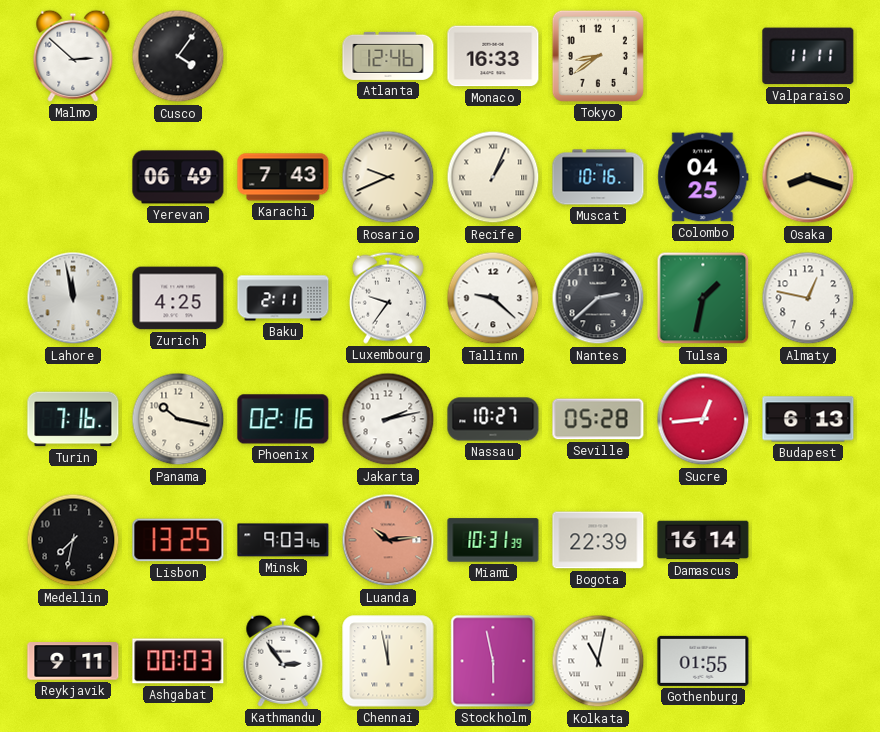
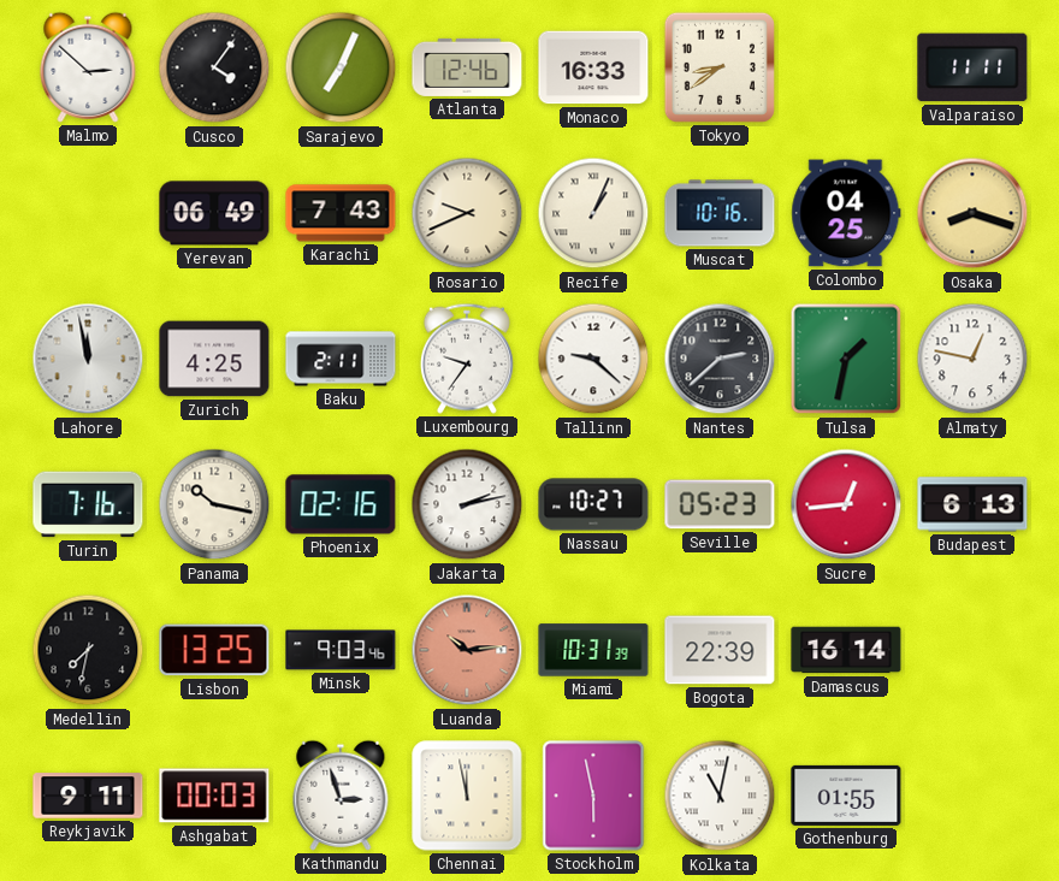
Sarajevo: none -> 7:04
Seville: 05:28 -> 05:23
Kathmandu: 2:54 -> 2:57
